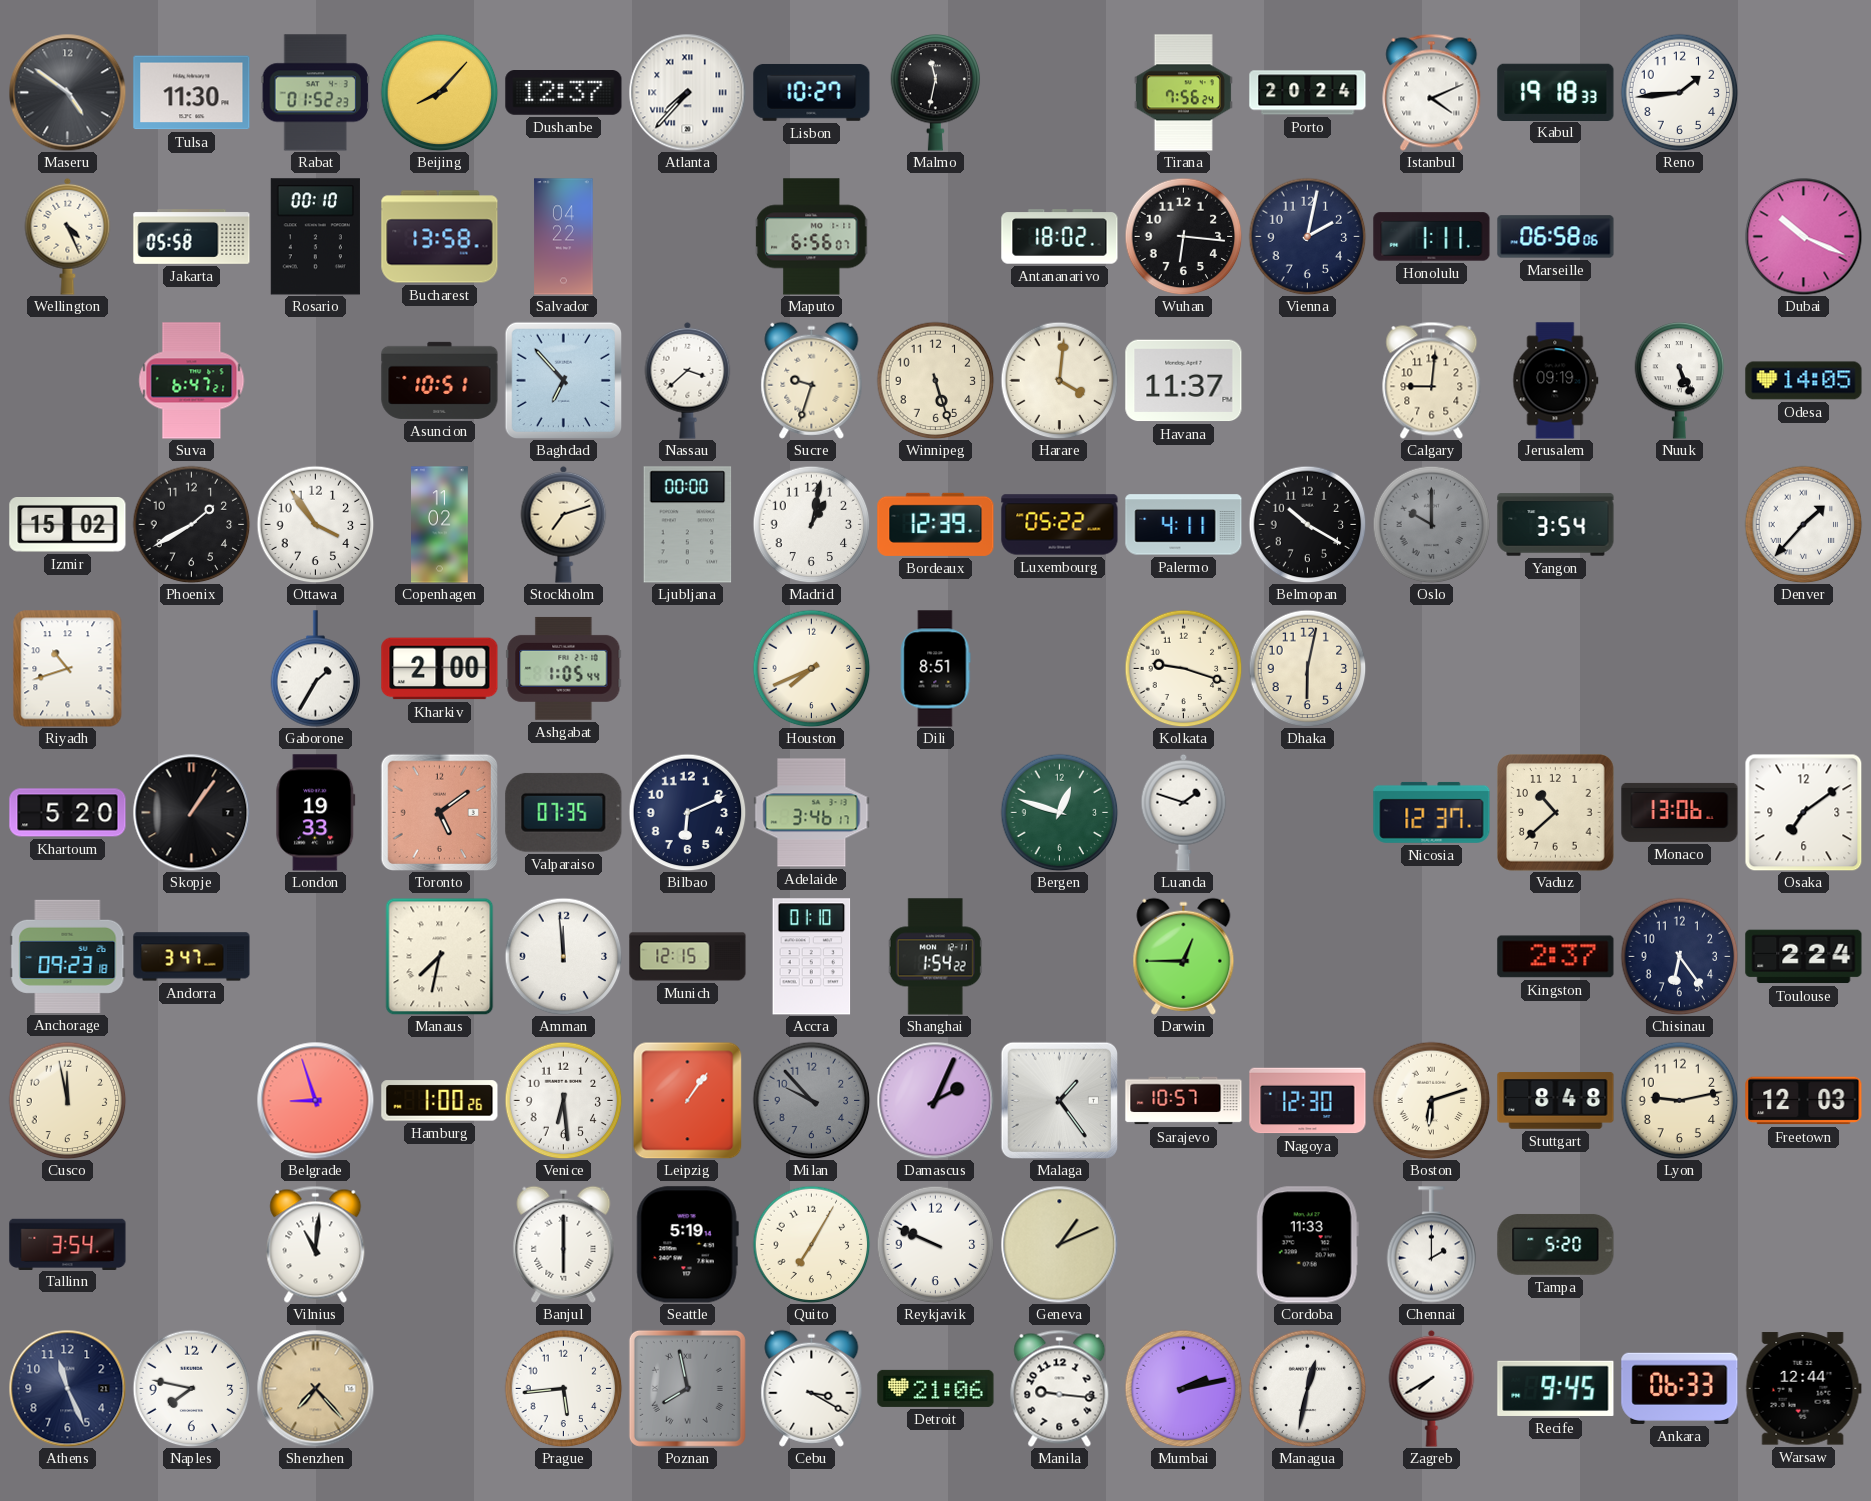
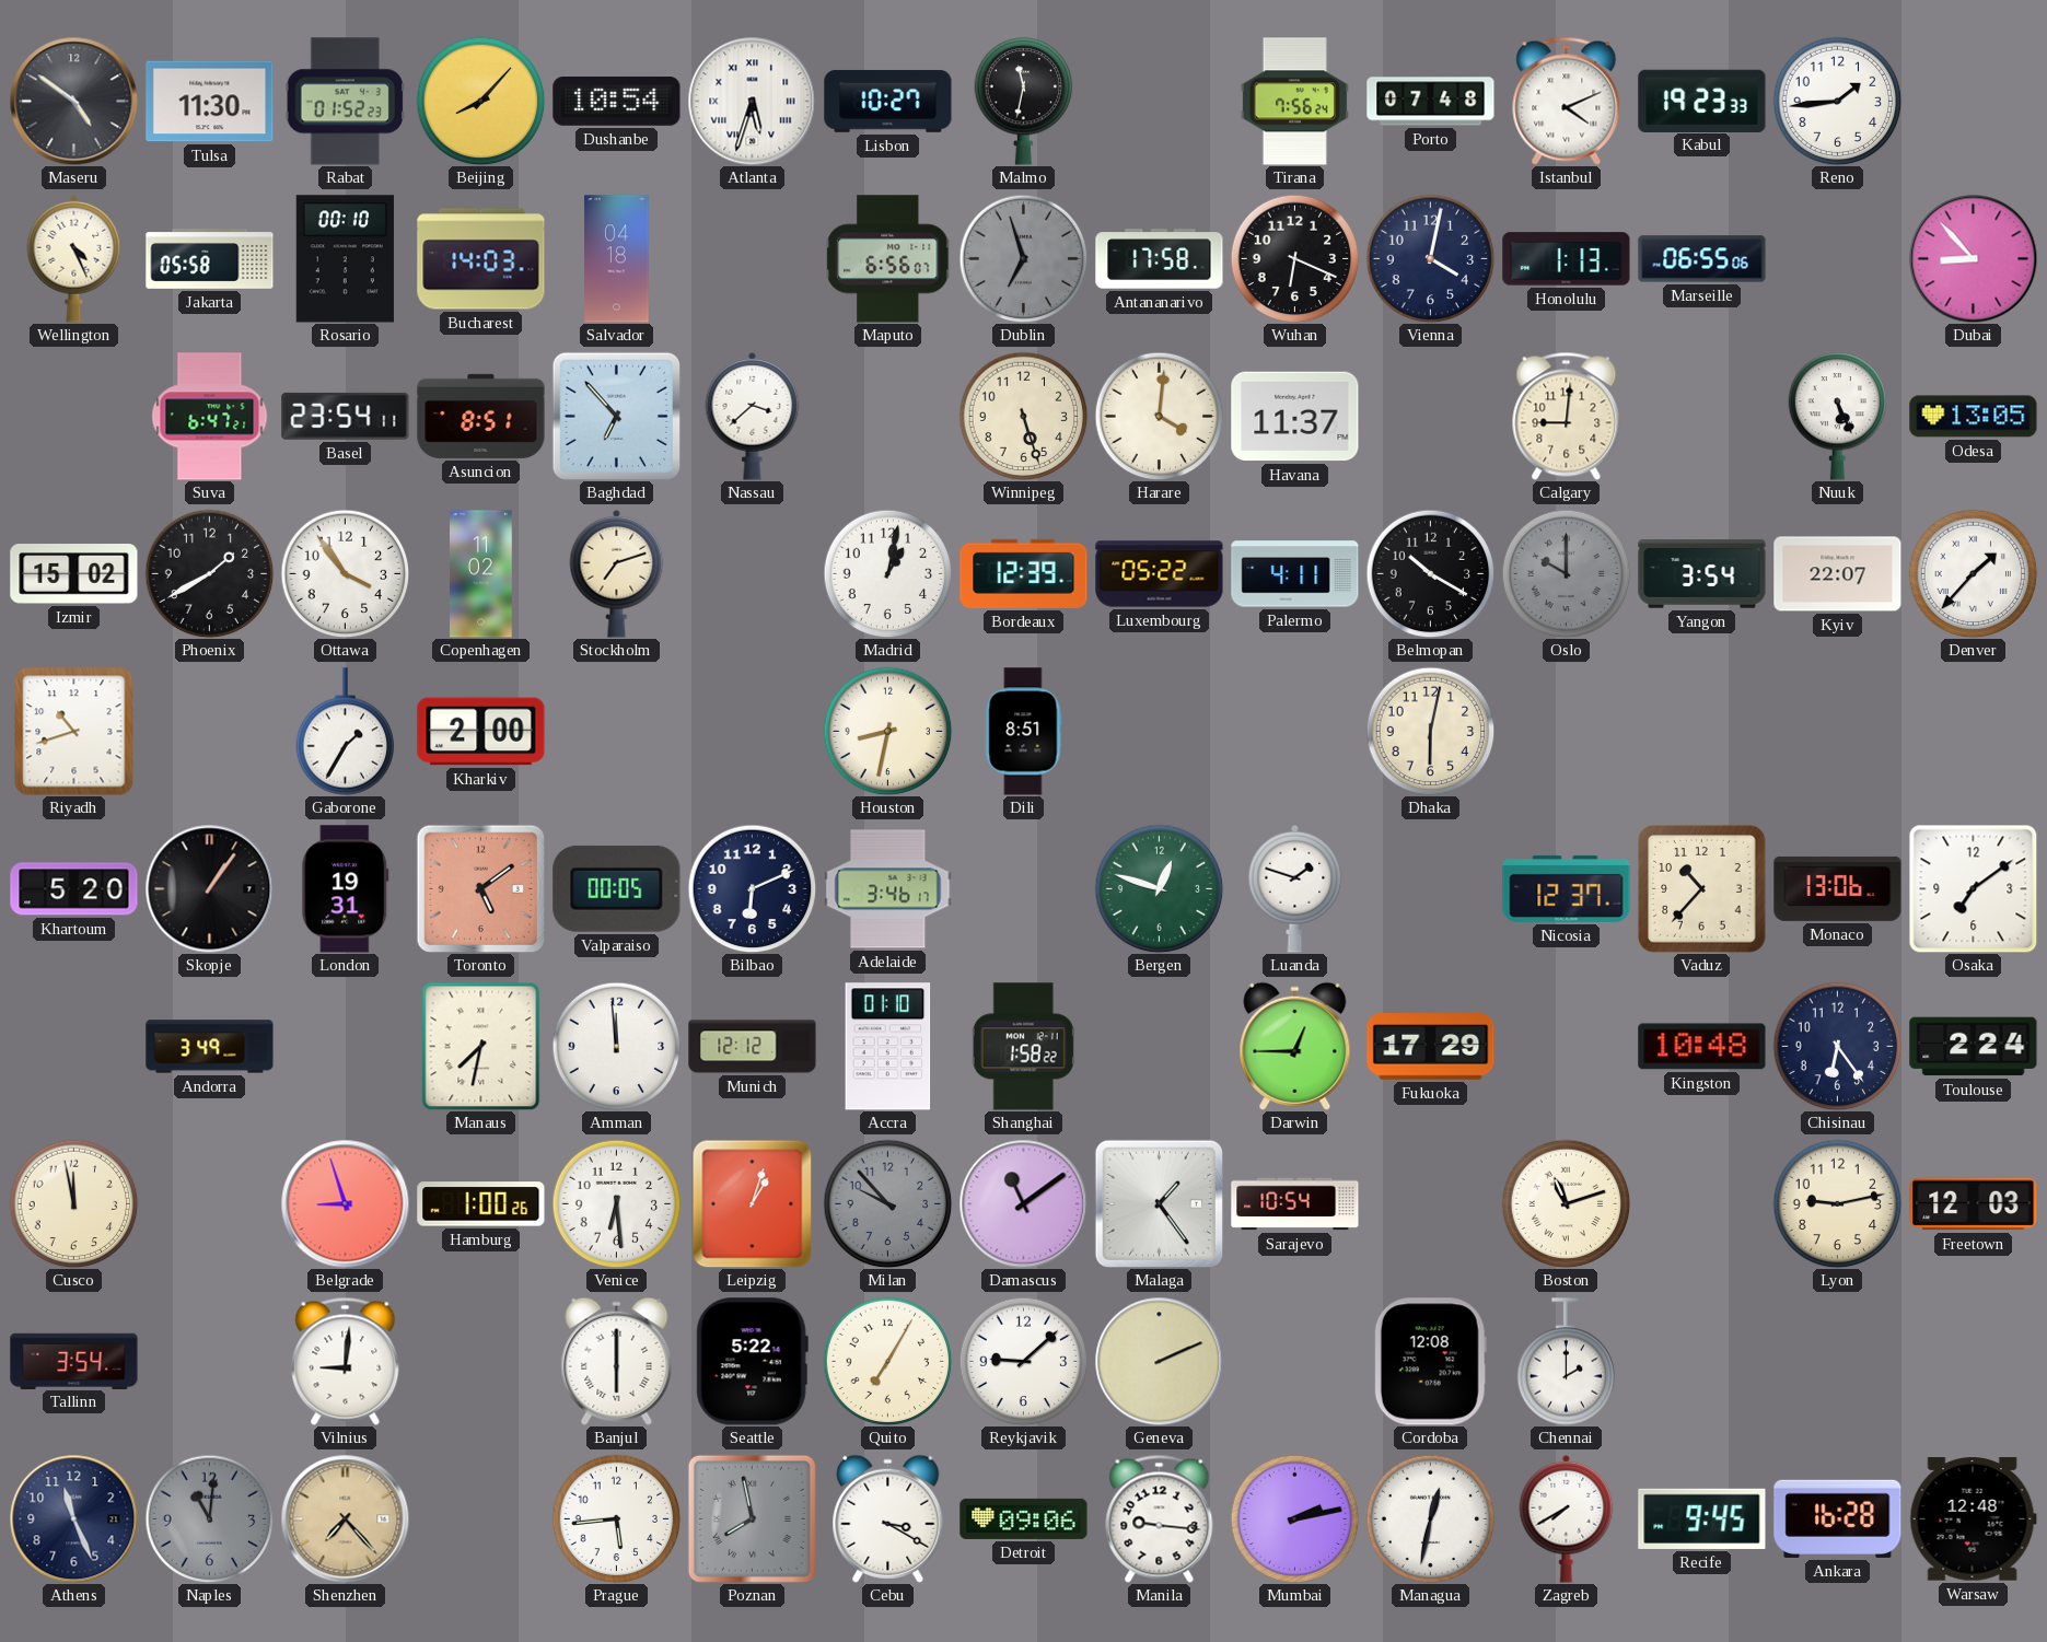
Dushanbe: 12:37 -> 10:54
Atlanta: 7:37 -> 5:33
Porto: 20:24 -> 07:48
Kabul: 19:18 -> 19:23
Bucharest: 13:58 -> 14:03
Salvador: 04:22 -> 04:18
Dublin: none -> 6:57
Antananarivo: 18:02 -> 17:58
Wuhan: 6:16 -> 6:19
Vienna: 2:02 -> 4:02
Honolulu: 1:11 -> 1:13
Marseille: 06:58 -> 06:55
Dubai: 10:19 -> 8:53
Basel: none -> 23:54
Asuncion: 10:51 -> 8:51
Sucre: 9:33 -> none
Jerusalem: 09:19 -> none
Odesa: 14:05 -> 13:05
Ljubljana: 00:00 -> none
Kyiv: none -> 22:07
Ashgabat: 1:05 -> none
Houston: 7:41 -> 8:32
Kolkata: 9:18 -> none
London: 19:33 -> 19:31
Valparaiso: 07:35 -> 00:05
Vaduz: 10:38 -> 10:37
Anchorage: 09:23 -> none
Andorra: 3:47 -> 3:49
Munich: 12:15 -> 12:12
Shanghai: 1:54 -> 1:58
Fukuoka: none -> 17:29
Kingston: 2:37 -> 10:48
Leipzig: 1:06 -> 1:03
Damascus: 2:04 -> 11:09
Sarajevo: 10:57 -> 10:54
Nagoya: 12:30 -> none
Boston: 6:12 -> 11:12
Stuttgart: 8:48 -> none
Vilnius: 11:01 -> 9:01
Seattle: 5:19 -> 5:22
Reykjavik: 9:49 -> 9:08
Geneva: 1:11 -> 2:11
Cordoba: 11:33 -> 12:08
Tampa: 5:20 -> none
Naples: 7:47 -> 11:01
Naples dial: white -> grey
Detroit: 21:06 -> 09:06
Ankara: 06:33 -> 16:28
Warsaw: 12:44 -> 12:48
